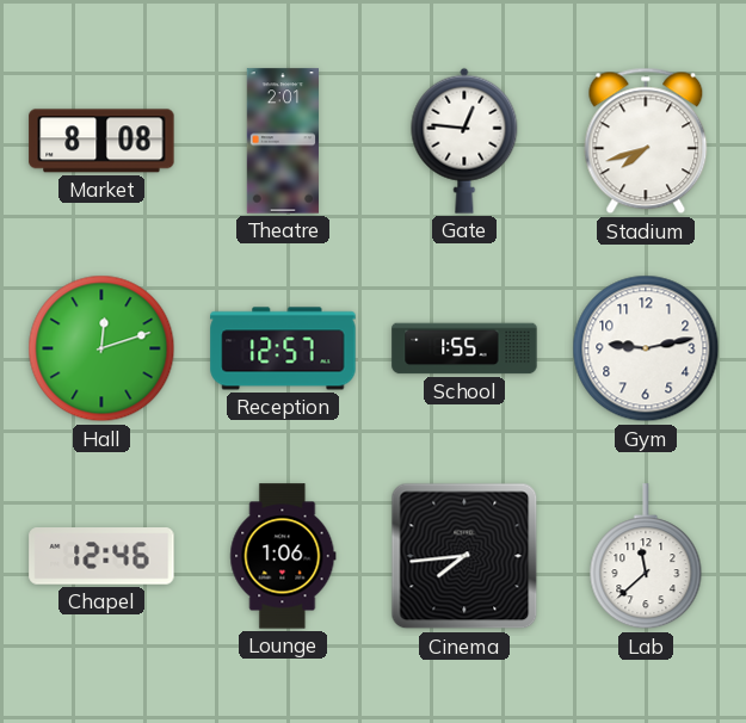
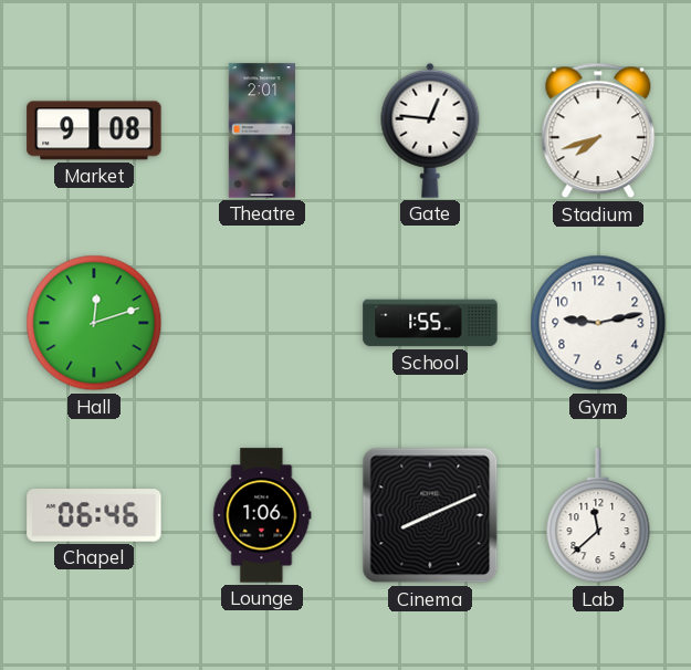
Market: 8:08 -> 9:08
Reception: 12:57 -> none
Chapel: 12:46 -> 06:46
Cinema: 7:44 -> 8:11
